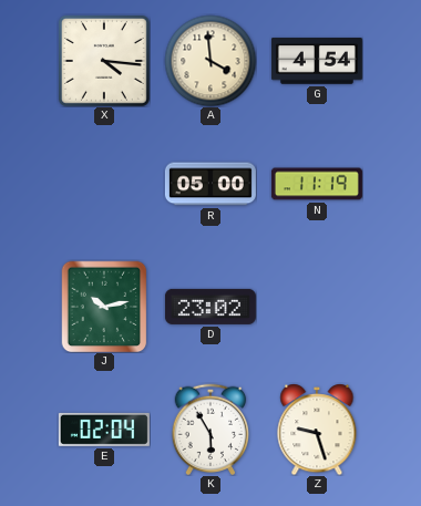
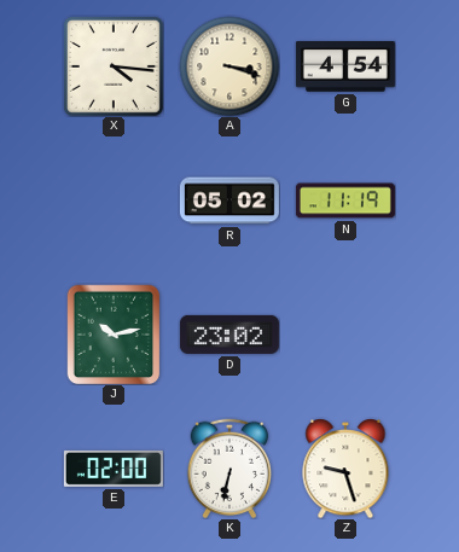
A: 3:59 -> 3:18
R: 05:00 -> 05:02
E: 02:04 -> 02:00
K: 5:55 -> 6:32
